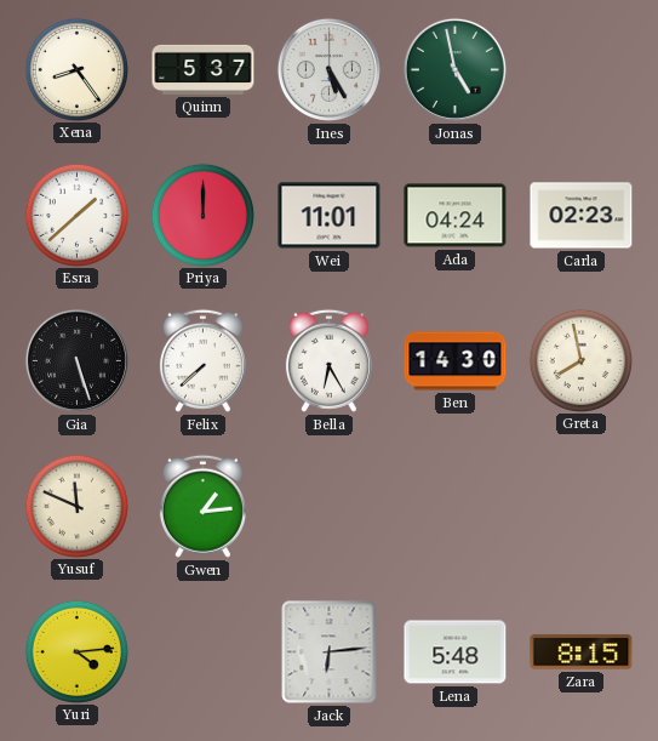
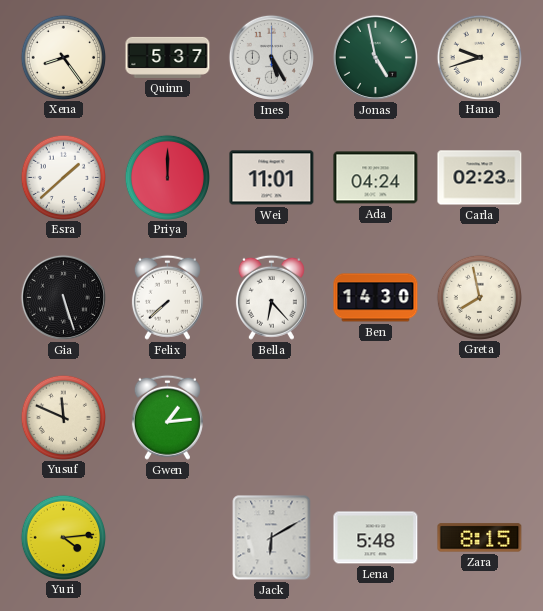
Hana: none -> 9:42
Bella: 6:25 -> 6:23
Jack: 6:14 -> 6:10
